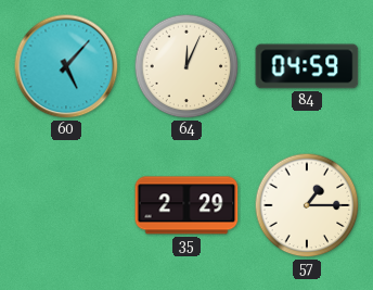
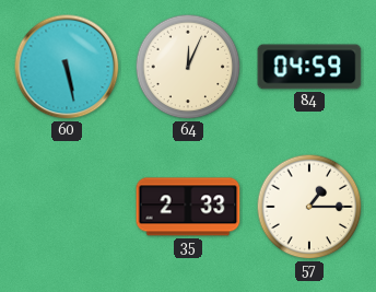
60: 5:07 -> 5:28
35: 2:29 -> 2:33
